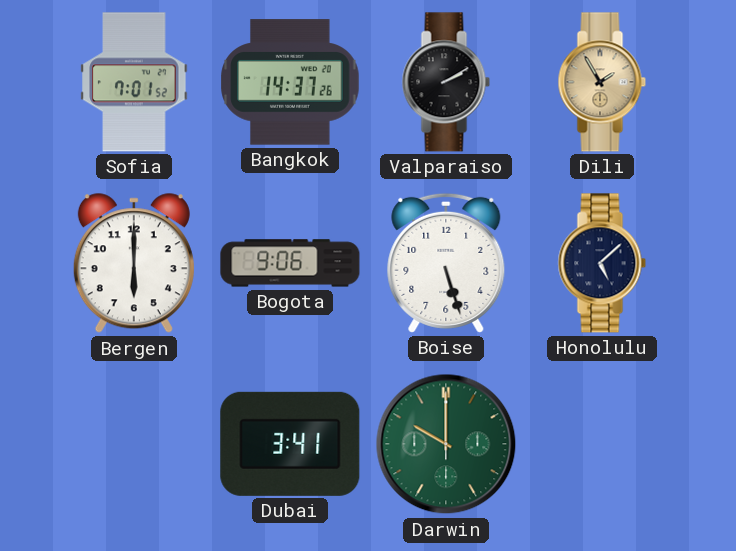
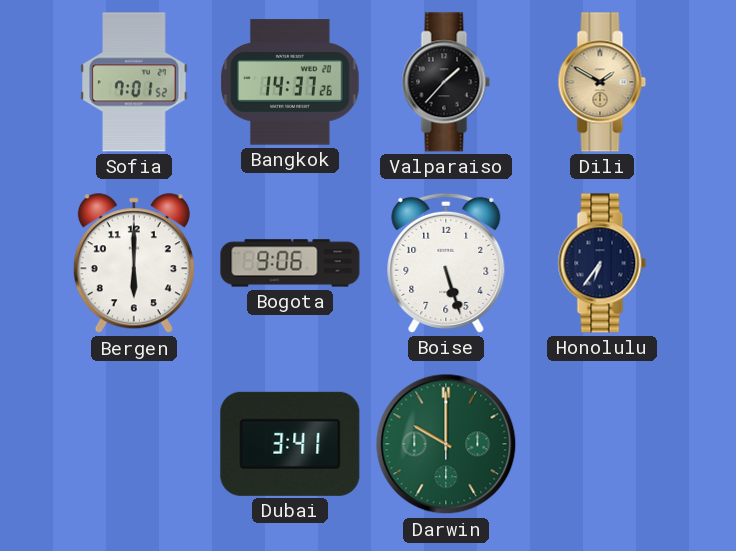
Valparaiso: 2:10 -> 1:37
Dili: 1:55 -> 1:50
Honolulu: 5:08 -> 6:36
